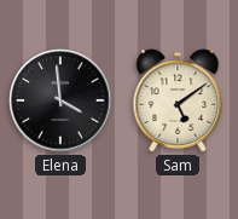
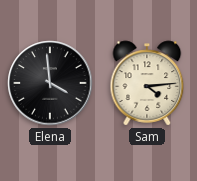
Sam: 5:09 -> 4:14
